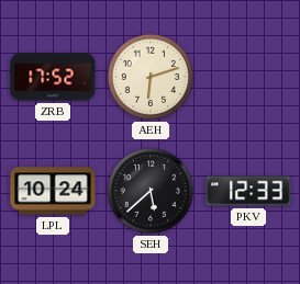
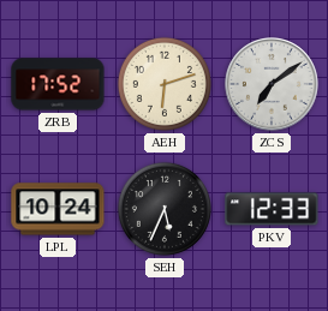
ZCS: none -> 7:09
SEH: 5:38 -> 5:34
